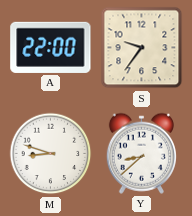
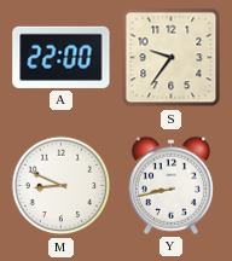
M: 8:48 -> 8:49
Y: 8:38 -> 8:43
